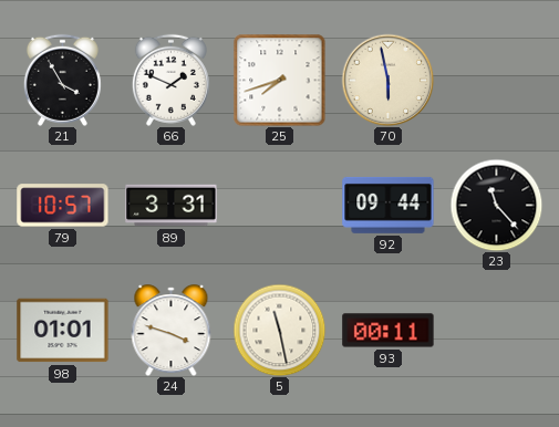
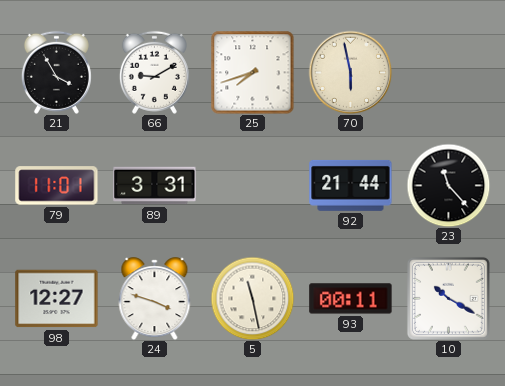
66: 1:49 -> 9:10
79: 10:57 -> 11:01
92: 09:44 -> 21:44
98: 01:01 -> 12:27
10: none -> 10:20
